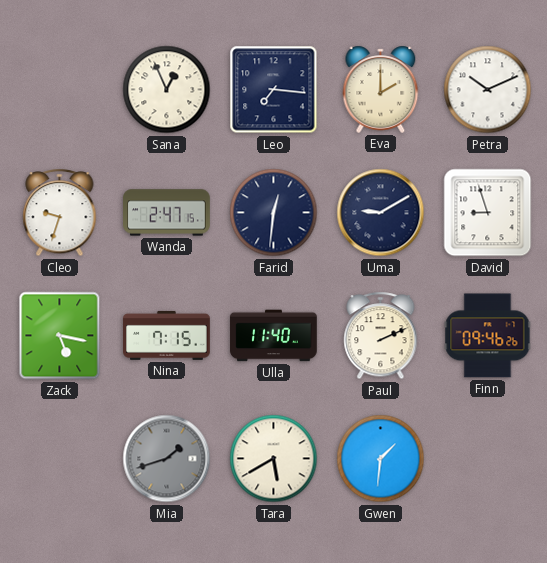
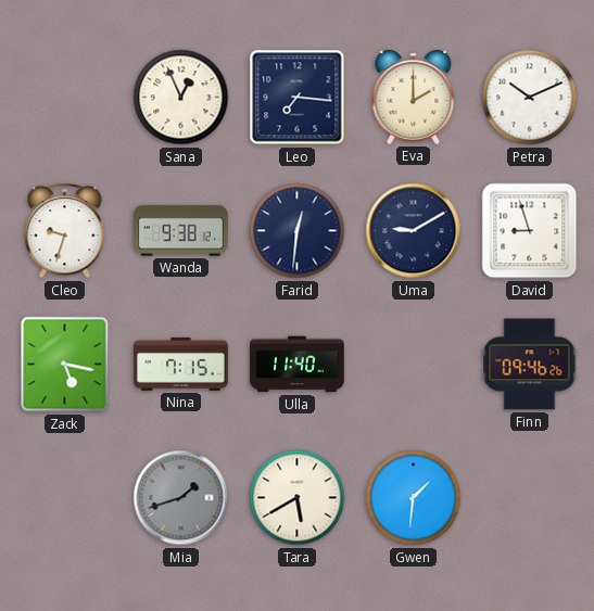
Wanda: 2:47 -> 9:38
Paul: 2:11 -> none
